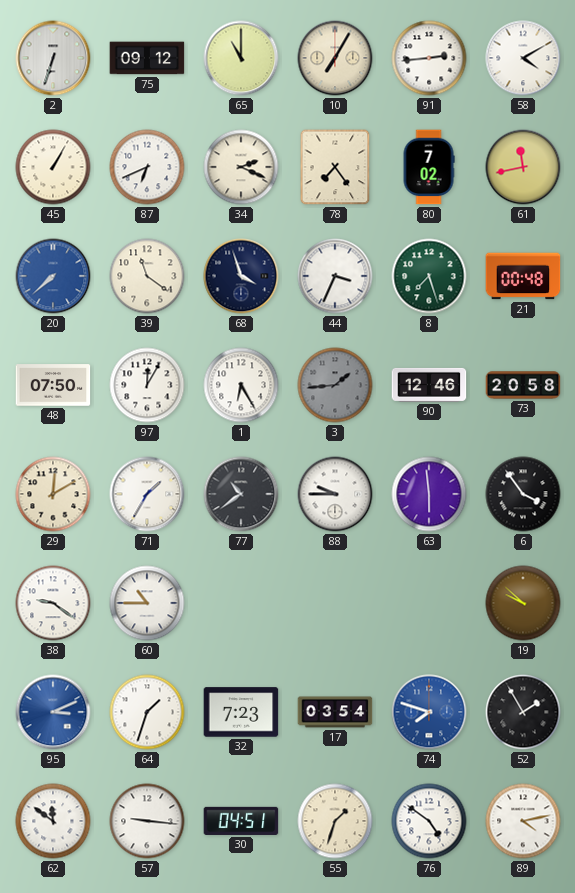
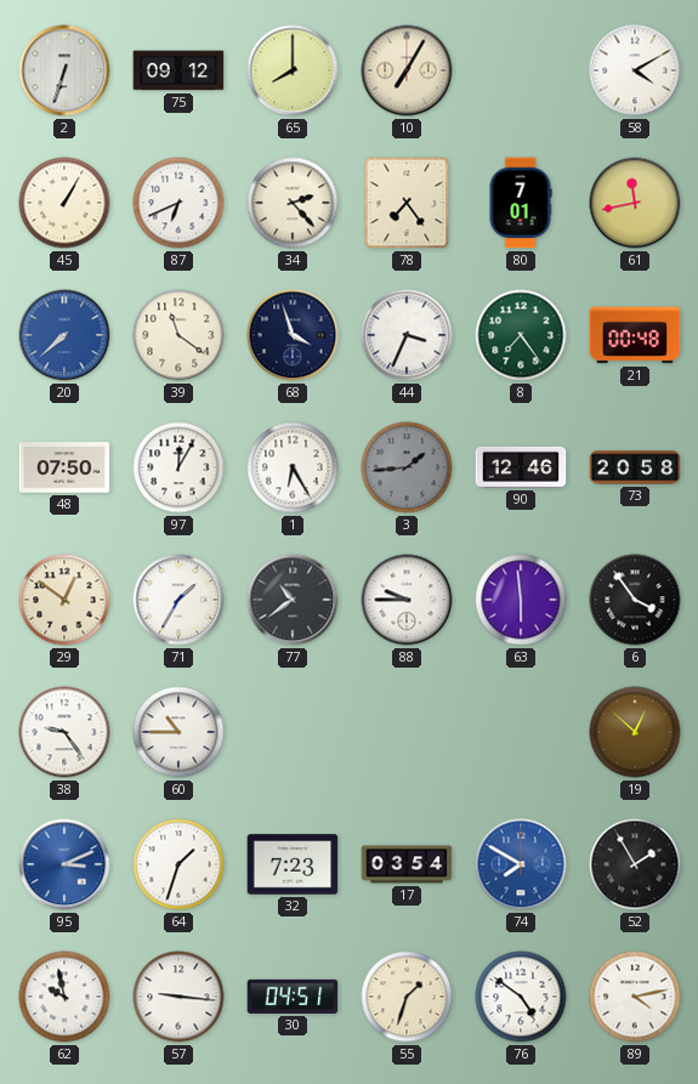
65: 11:00 -> 8:00
91: 2:44 -> none
34: 2:19 -> 2:23
80: 7:02 -> 7:01
8: 7:27 -> 7:24
29: 12:10 -> 12:51
38: 9:21 -> 9:24
19: 9:52 -> 12:52
74: 7:48 -> 7:50
62: 11:51 -> 9:58
